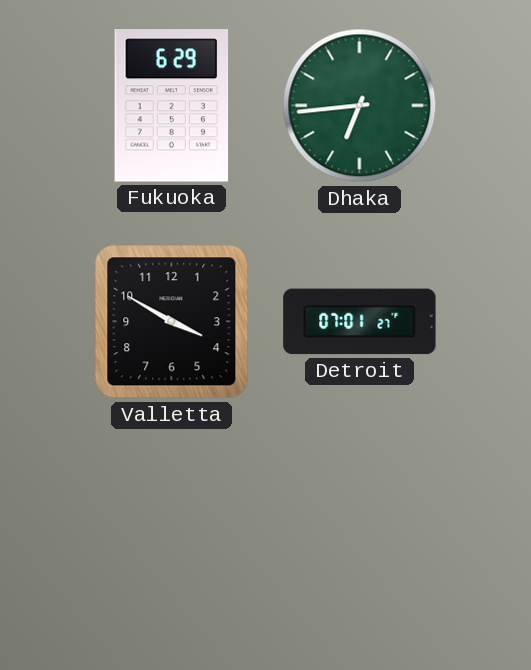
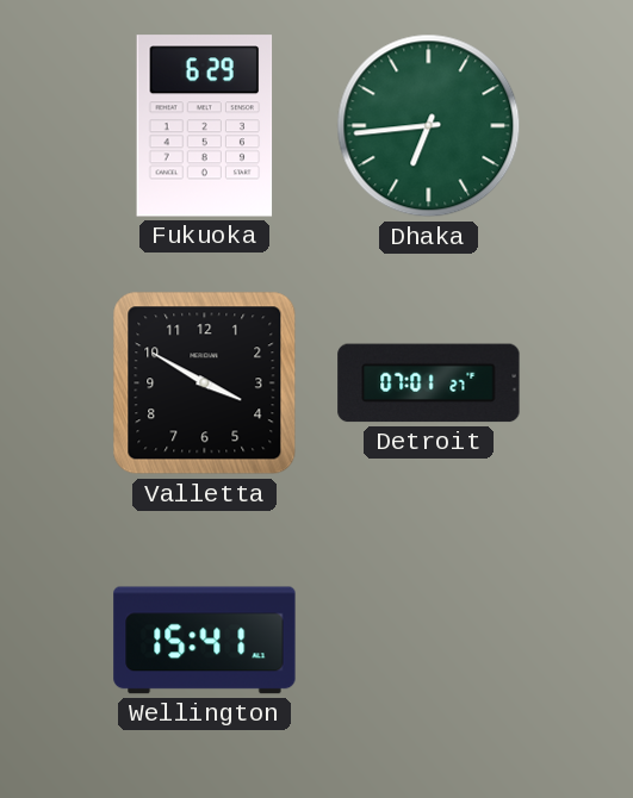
Wellington: none -> 15:41
